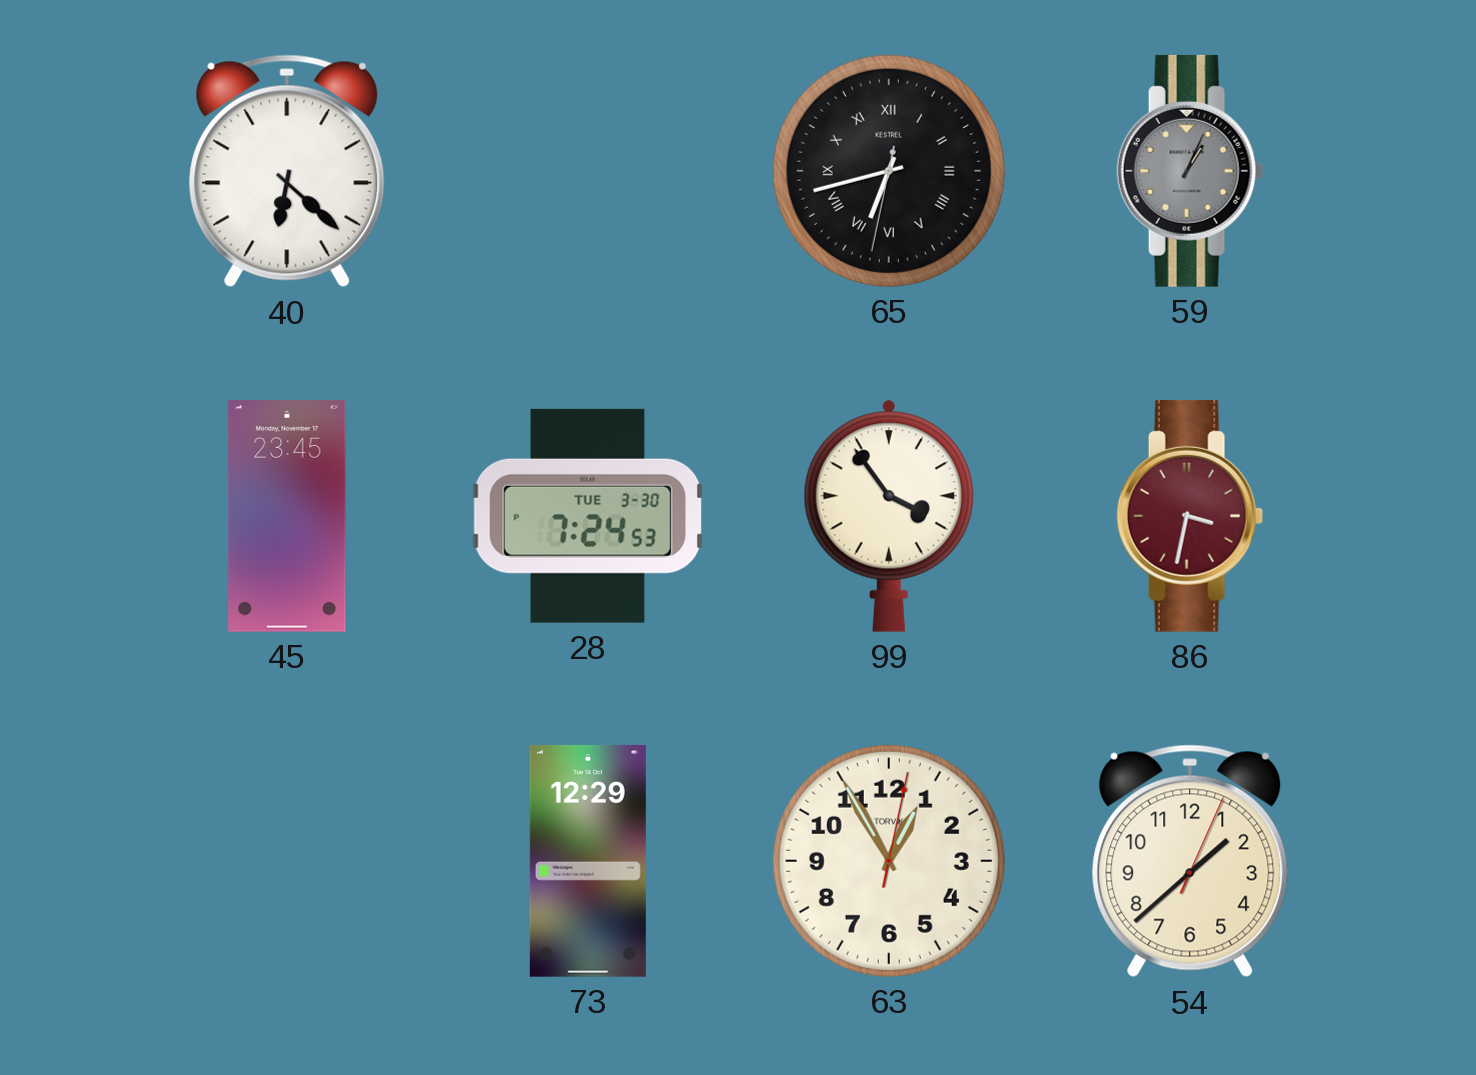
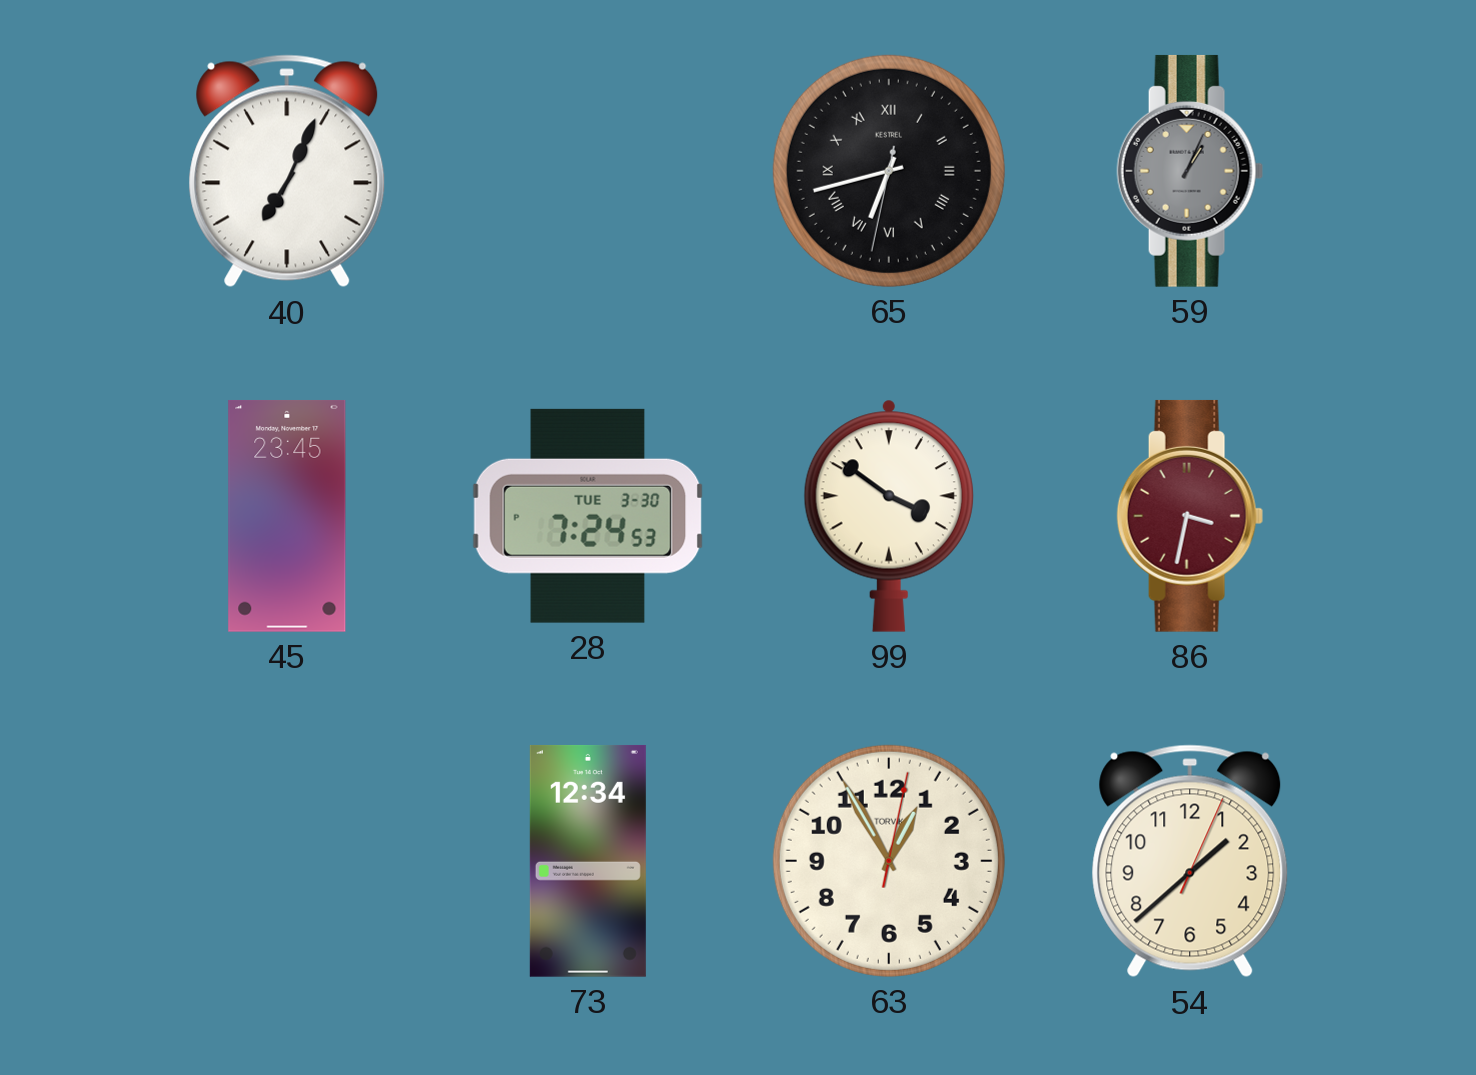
40: 6:22 -> 7:04
99: 3:54 -> 3:51
73: 12:29 -> 12:34
